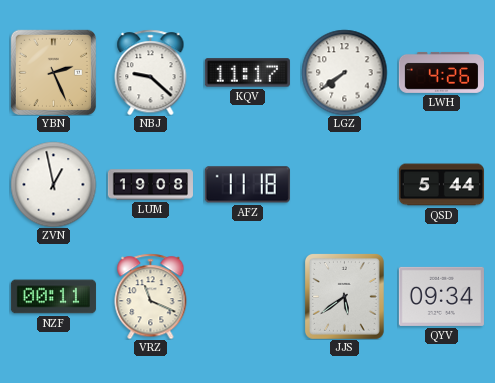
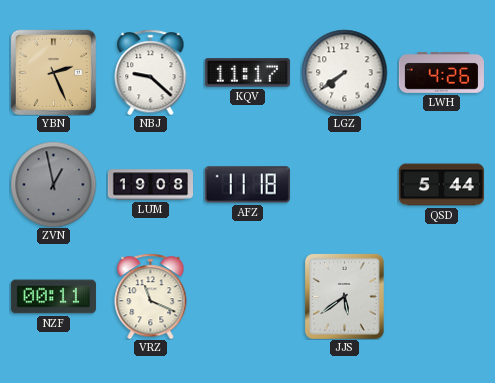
ZVN dial: white -> grey
QYV: 09:34 -> none
